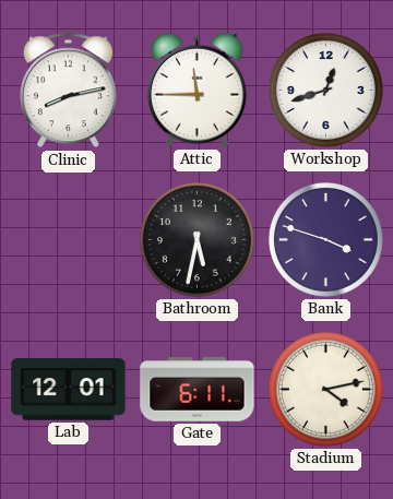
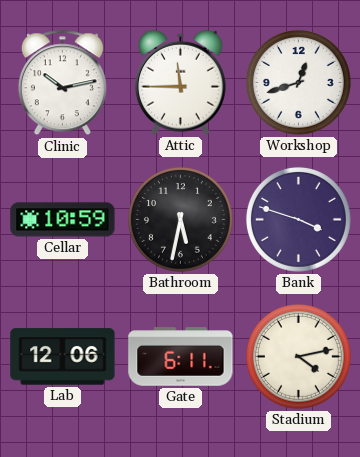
Clinic: 8:13 -> 10:13
Cellar: none -> 10:59
Lab: 12:01 -> 12:06
